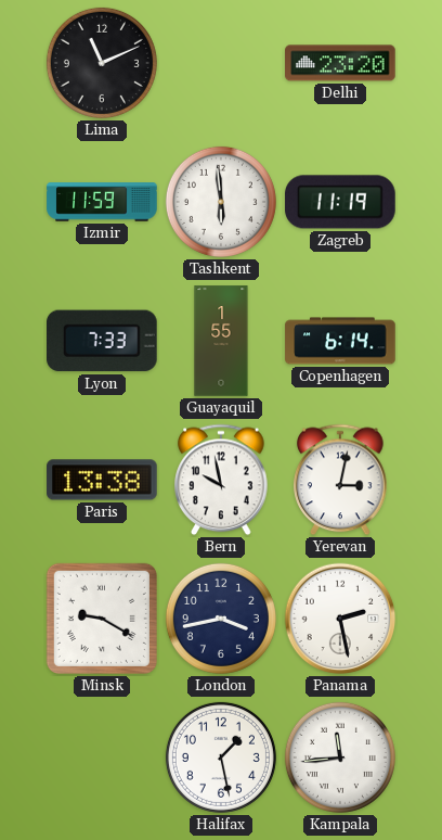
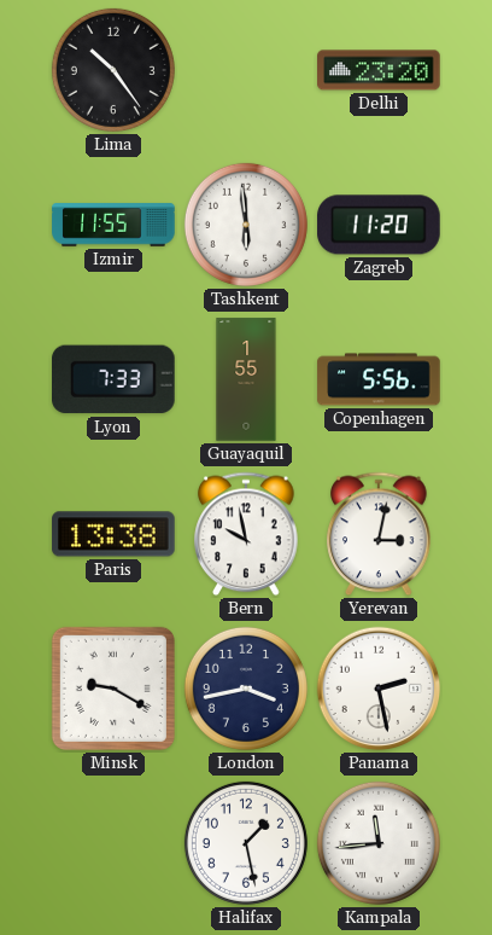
Lima: 11:11 -> 10:24
Izmir: 11:59 -> 11:55
Zagreb: 11:19 -> 11:20
Copenhagen: 6:14 -> 5:56
